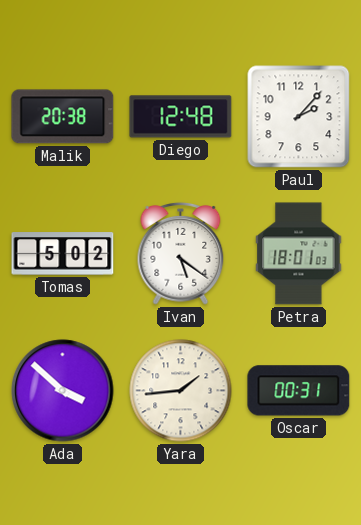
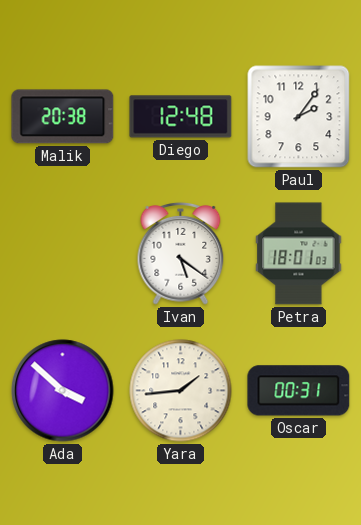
Paul: 2:07 -> 2:06
Tomas: 5:02 -> none
